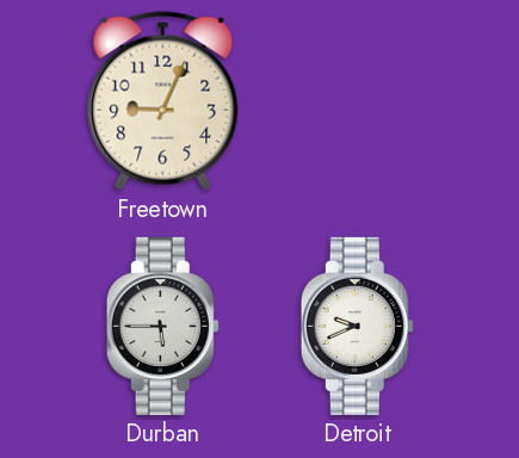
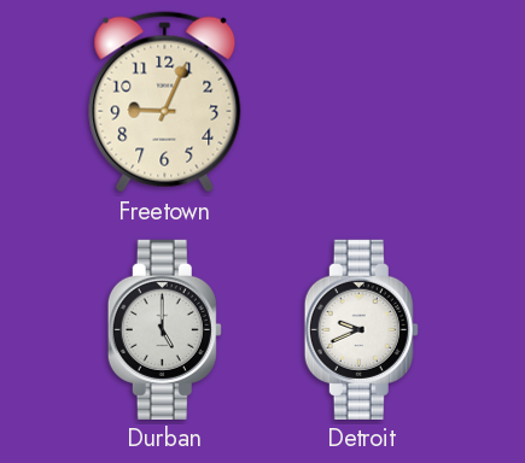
Durban: 5:45 -> 5:00
